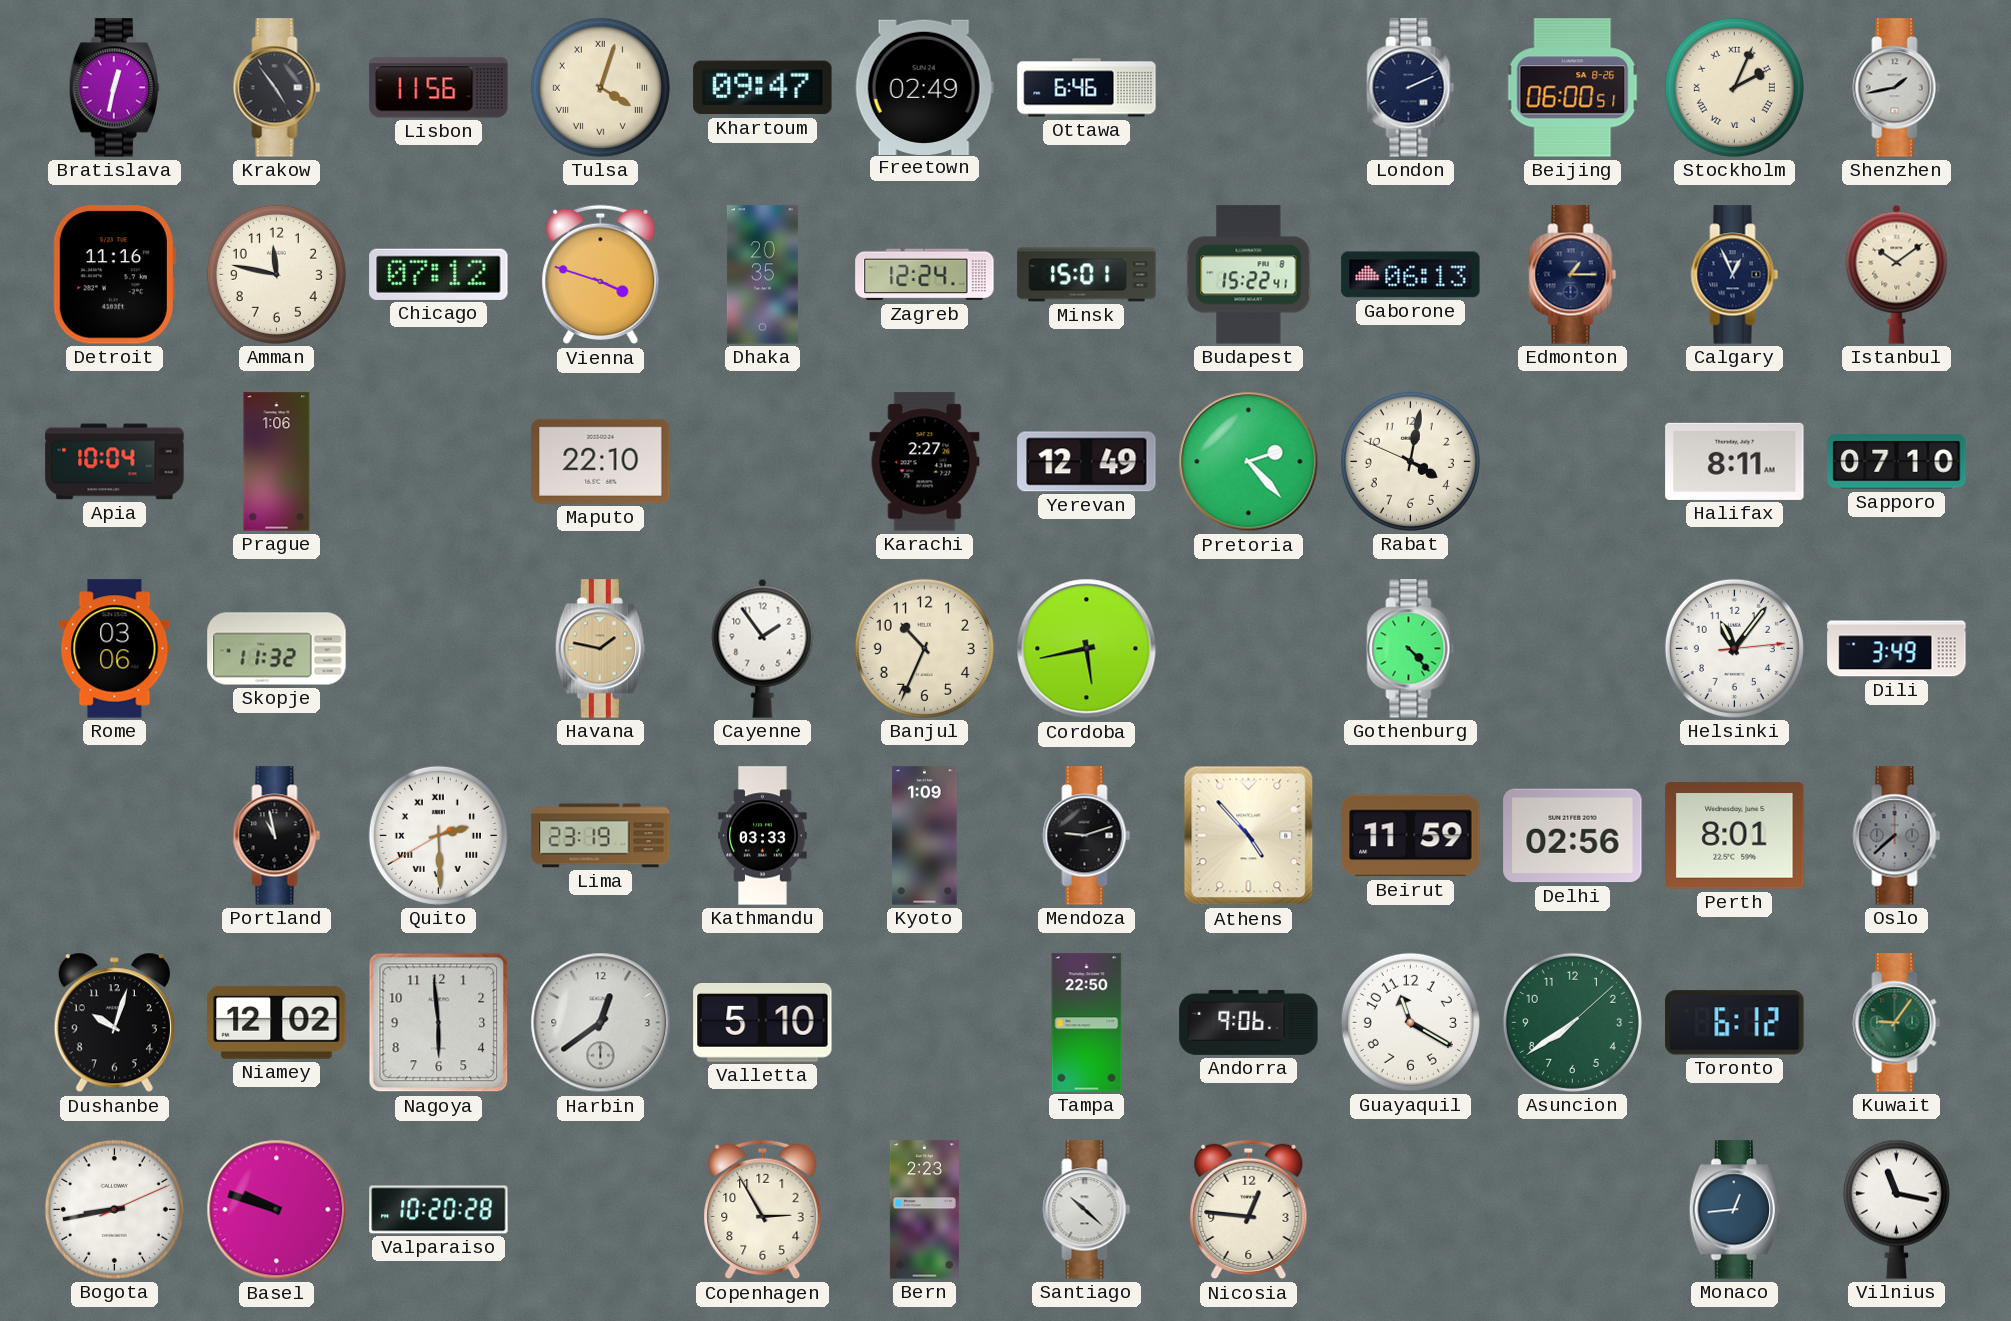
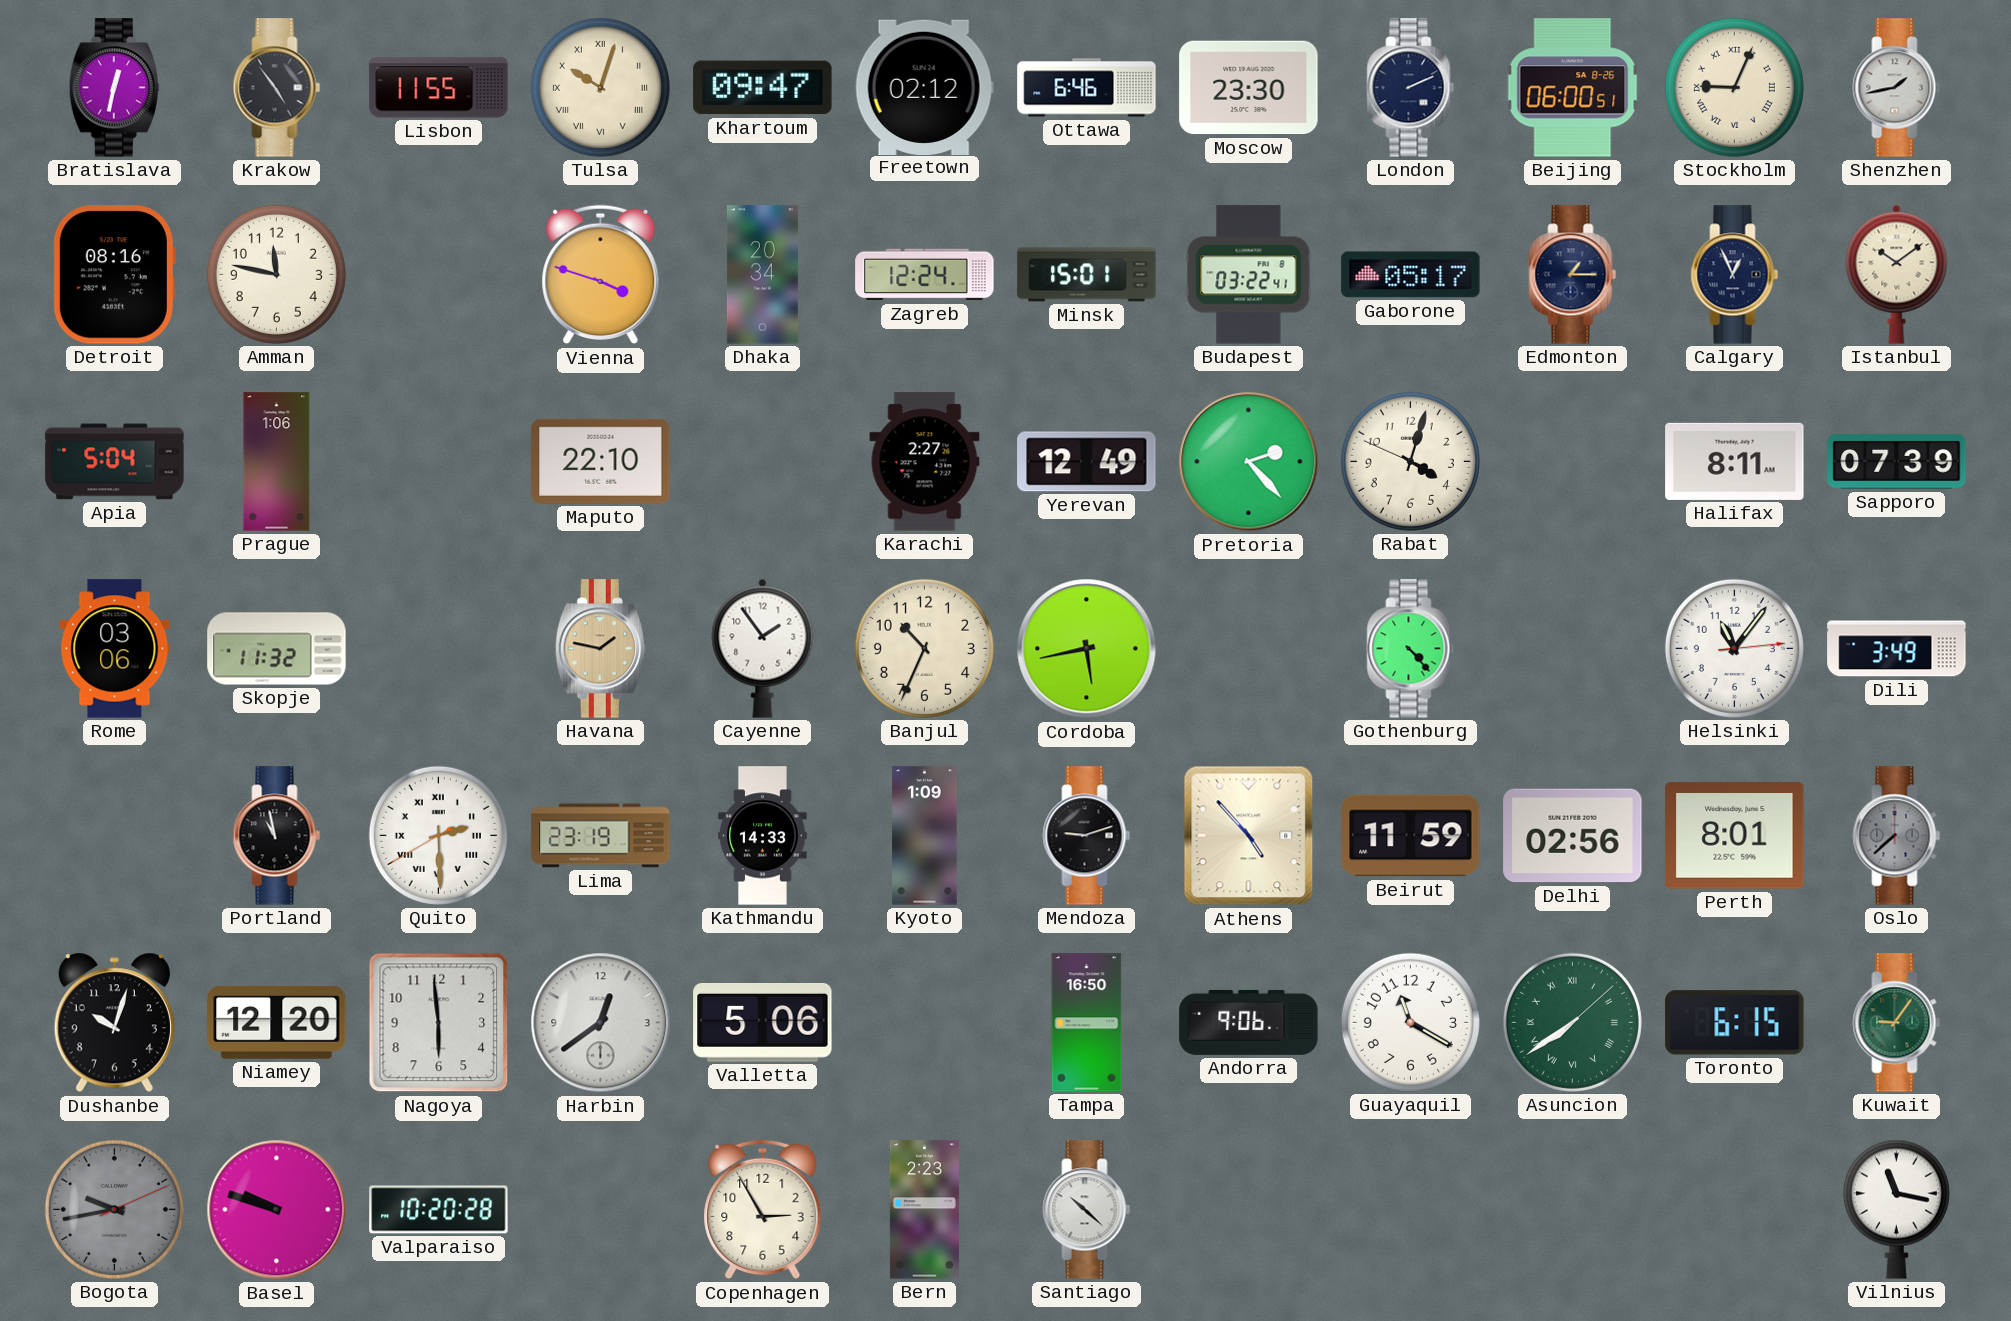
Lisbon: 11:56 -> 11:55
Tulsa: 4:03 -> 10:03
Freetown: 02:49 -> 02:12
Moscow: none -> 23:30
Stockholm: 2:04 -> 9:04
Detroit: 11:16 -> 08:16
Chicago: 07:12 -> none
Dhaka: 20:35 -> 20:34
Budapest: 15:22 -> 03:22
Gaborone: 06:13 -> 05:17
Apia: 10:04 -> 5:04
Rabat: 4:01 -> 4:02
Sapporo: 07:10 -> 07:39
Kathmandu: 03:33 -> 14:33
Niamey: 12:02 -> 12:20
Valletta: 5:10 -> 5:06
Tampa: 22:50 -> 16:50
Asuncion numerals: Arabic -> Roman
Toronto: 6:12 -> 6:15
Bogota: 8:43 -> 9:43
Bogota dial: white -> grey
Nicosia: 12:46 -> none
Monaco: 12:44 -> none
